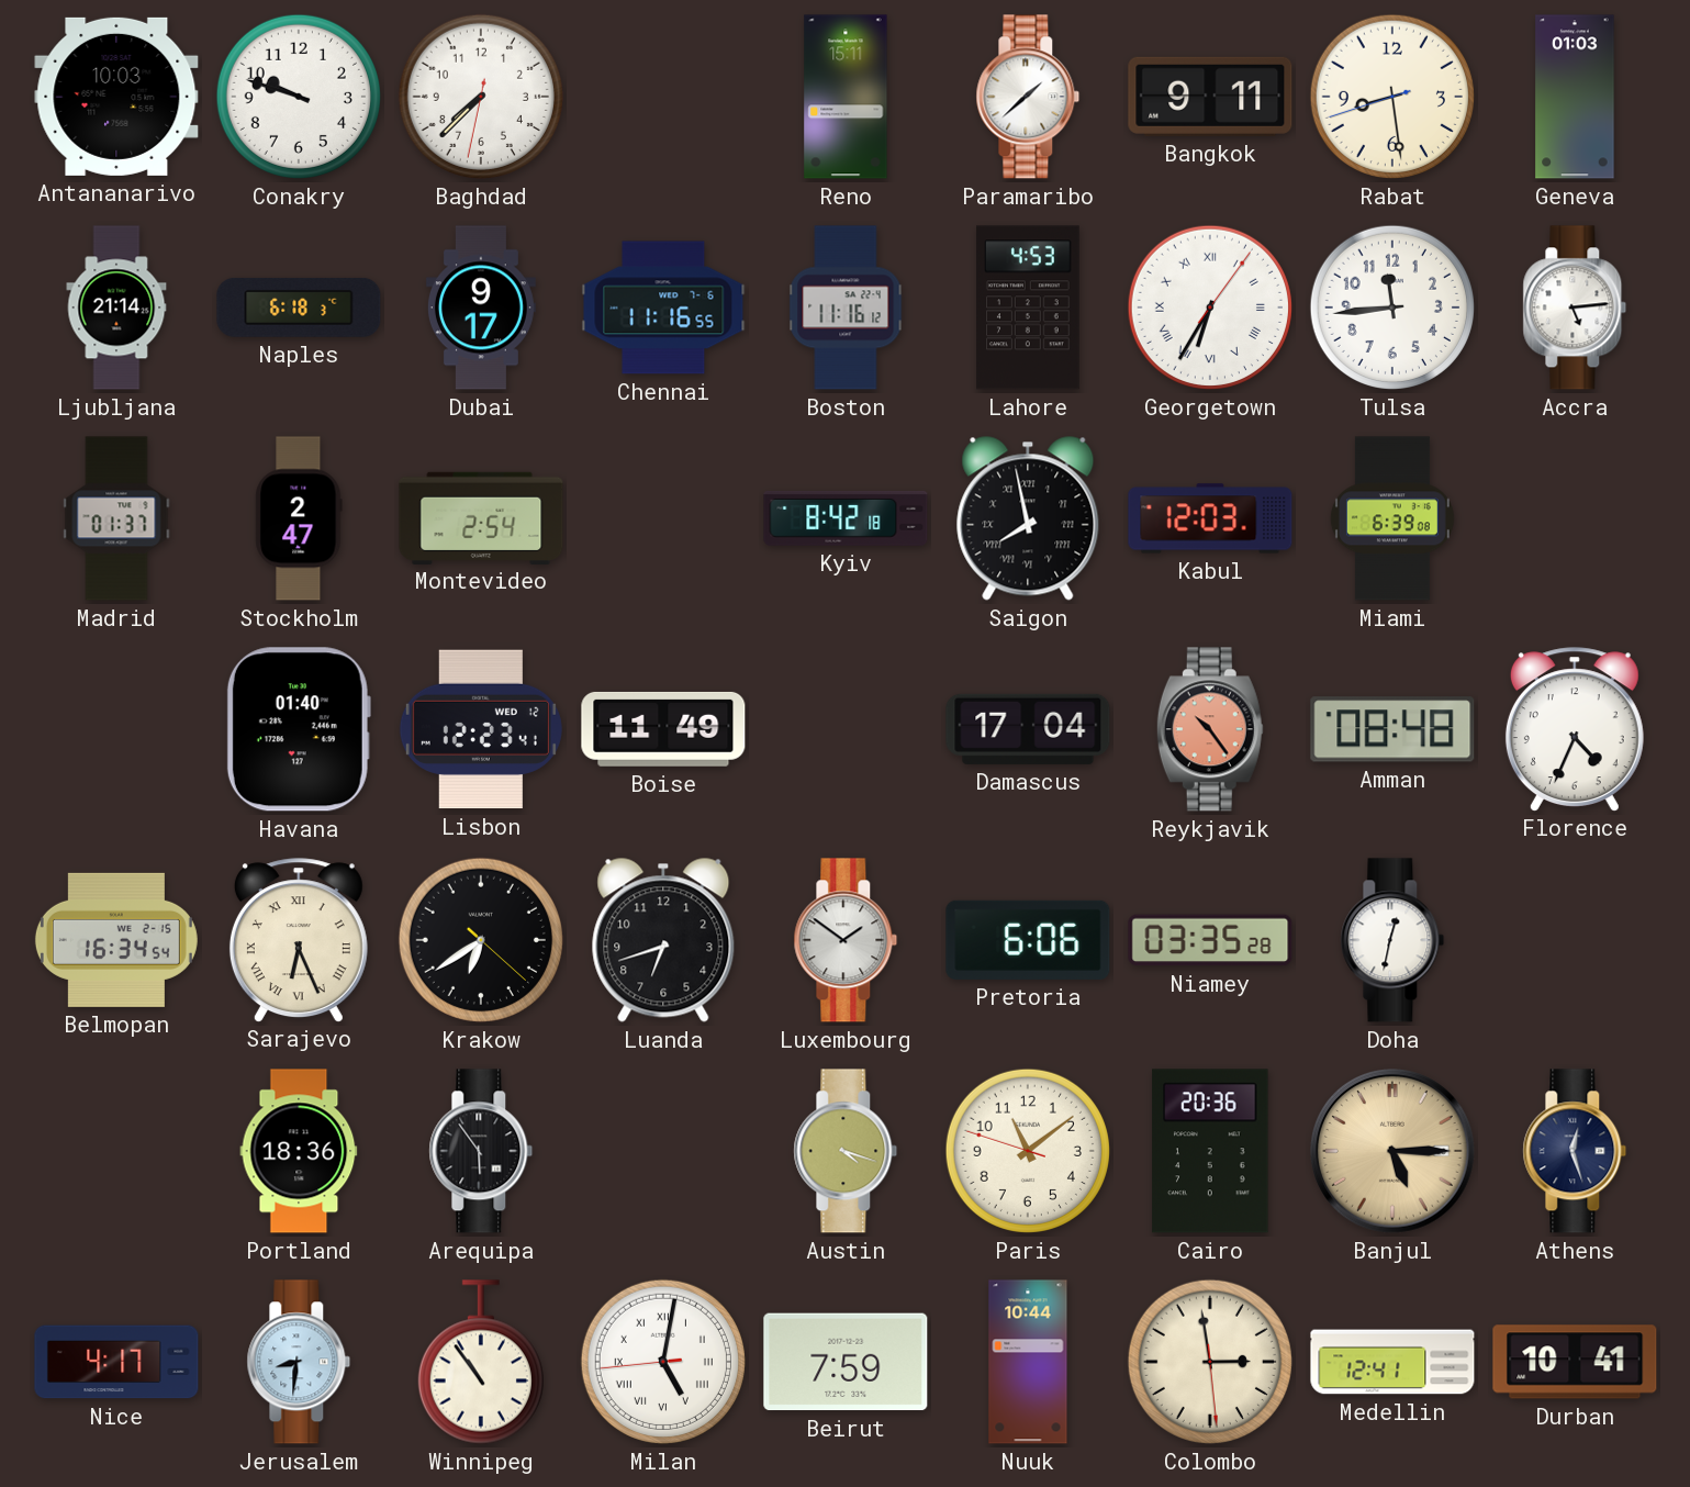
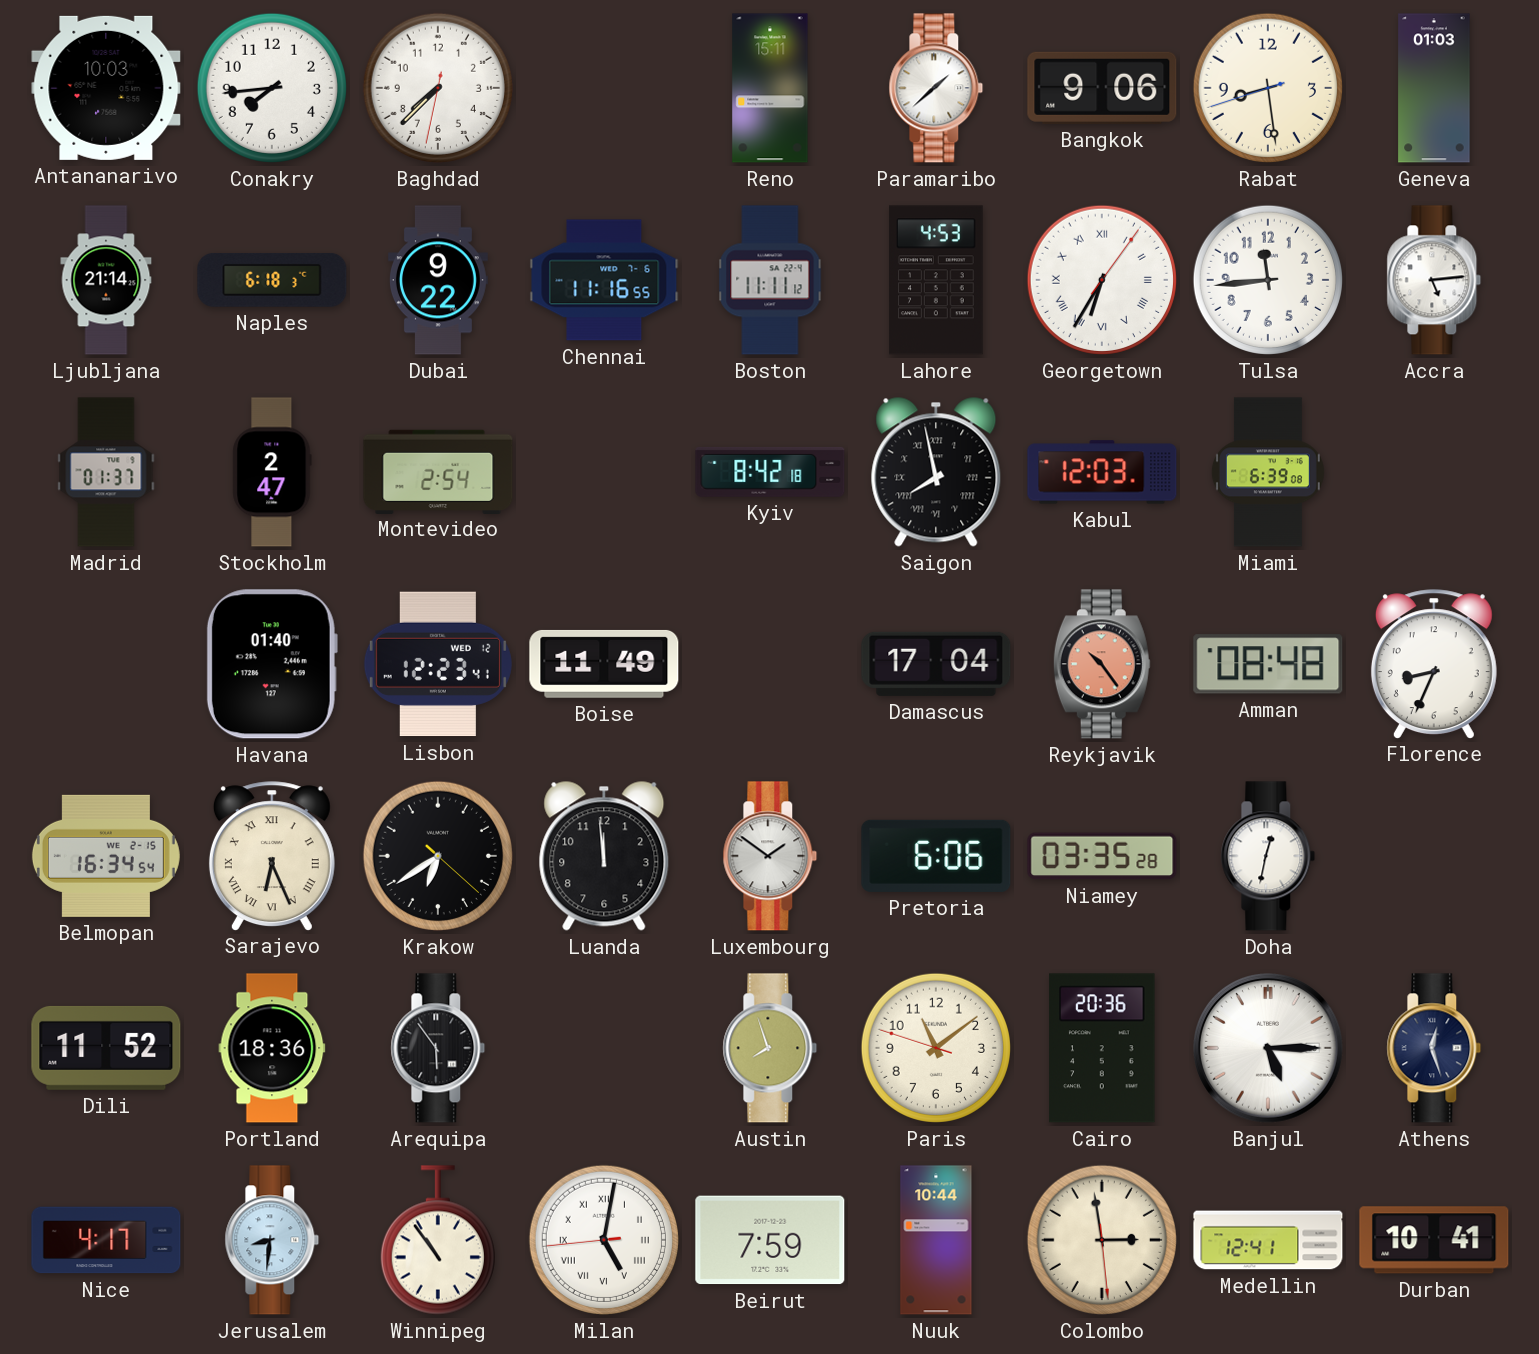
Conakry: 9:48 -> 7:44
Bangkok: 9:11 -> 9:06
Dubai: 9:17 -> 9:22
Boston: 11:16 -> 11:11
Florence: 4:34 -> 8:34
Luanda: 6:42 -> 11:59
Dili: none -> 11:52
Austin: 4:18 -> 7:57
Banjul dial: champagne -> white
